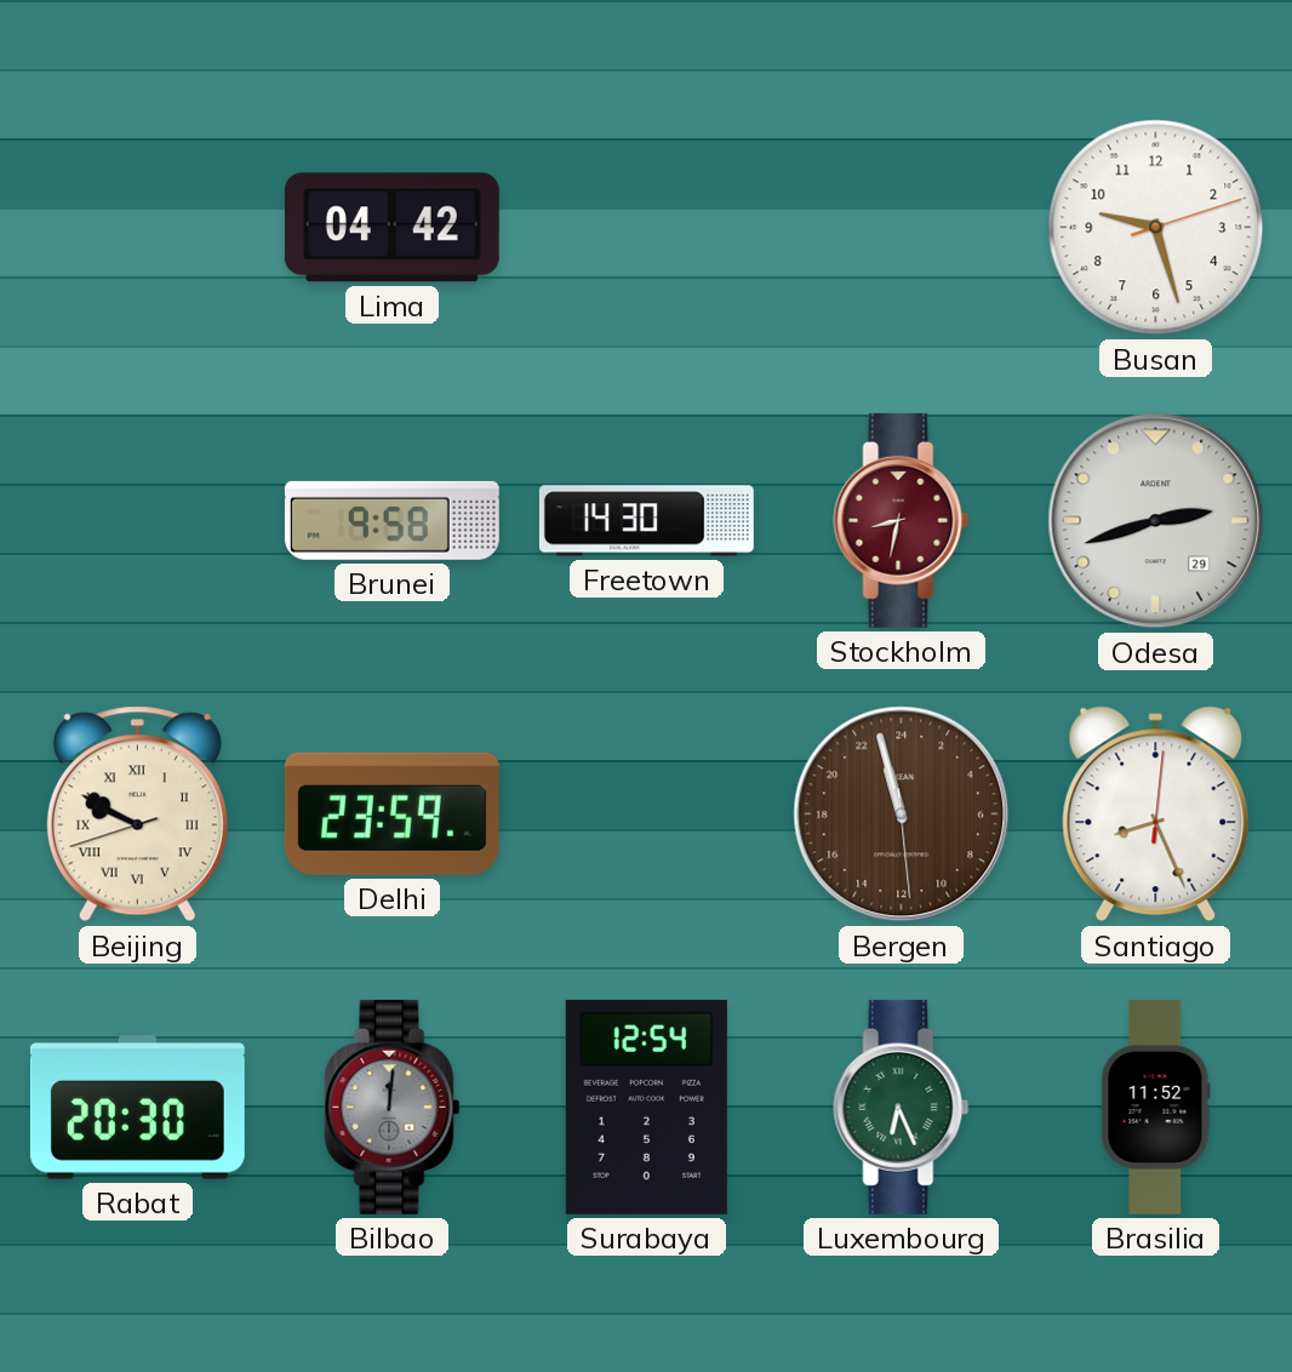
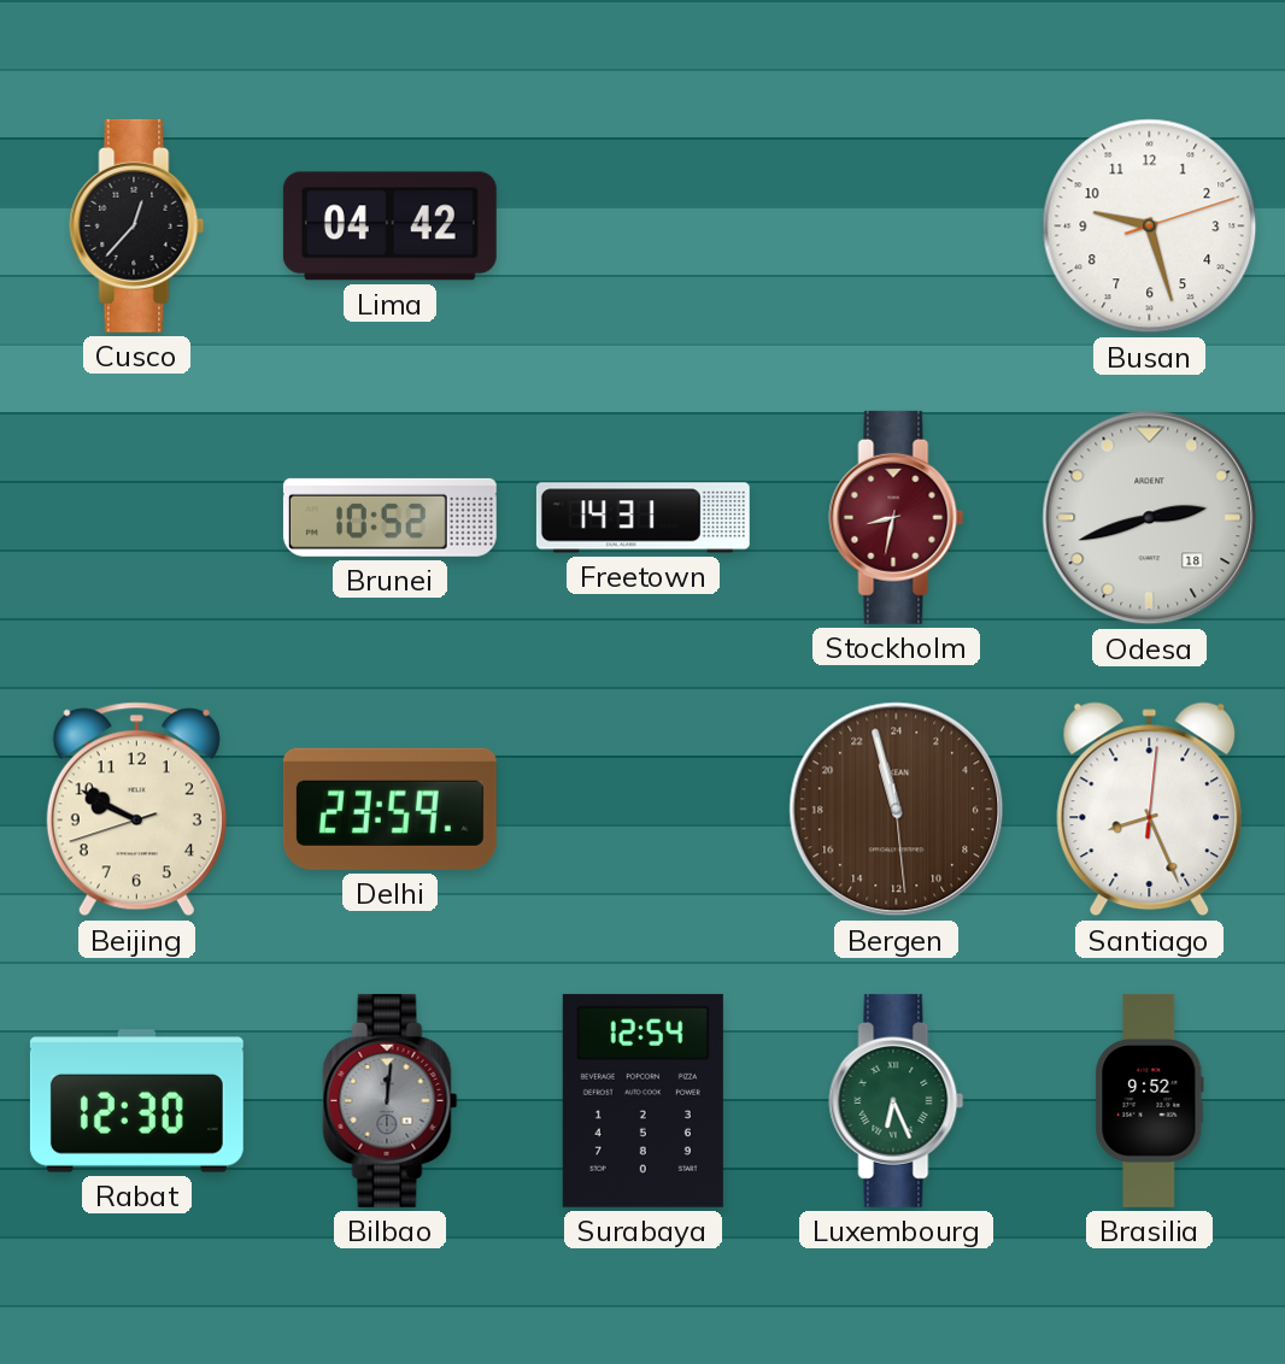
Cusco: none -> 12:37
Brunei: 9:58 -> 10:52
Freetown: 14:30 -> 14:31
Odesa date: 29 -> 18
Beijing numerals: Roman -> Arabic
Rabat: 20:30 -> 12:30
Brasilia: 11:52 -> 9:52
